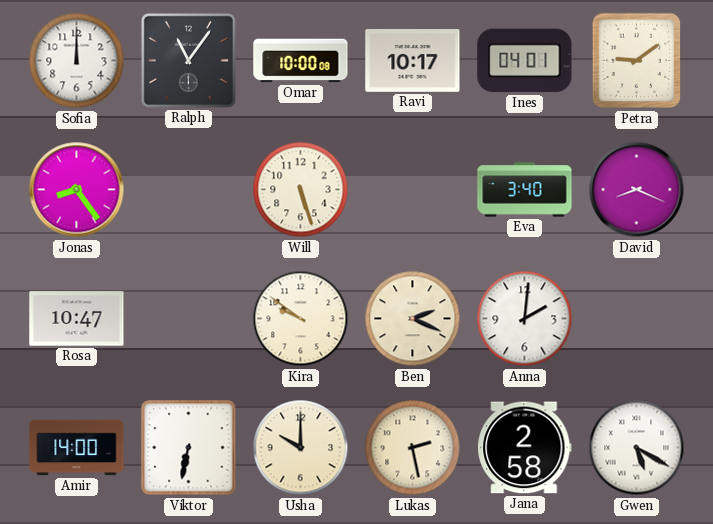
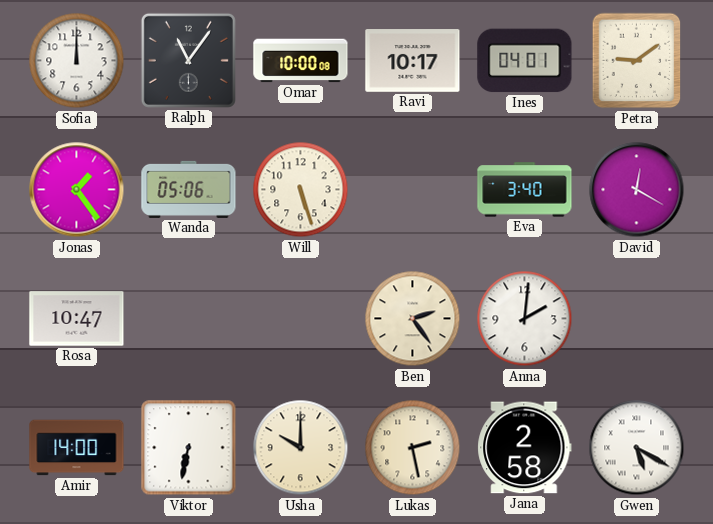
Jonas: 8:24 -> 1:24
Wanda: none -> 05:06
David: 8:19 -> 12:20
Kira: 9:51 -> none
Ben: 2:19 -> 2:24
